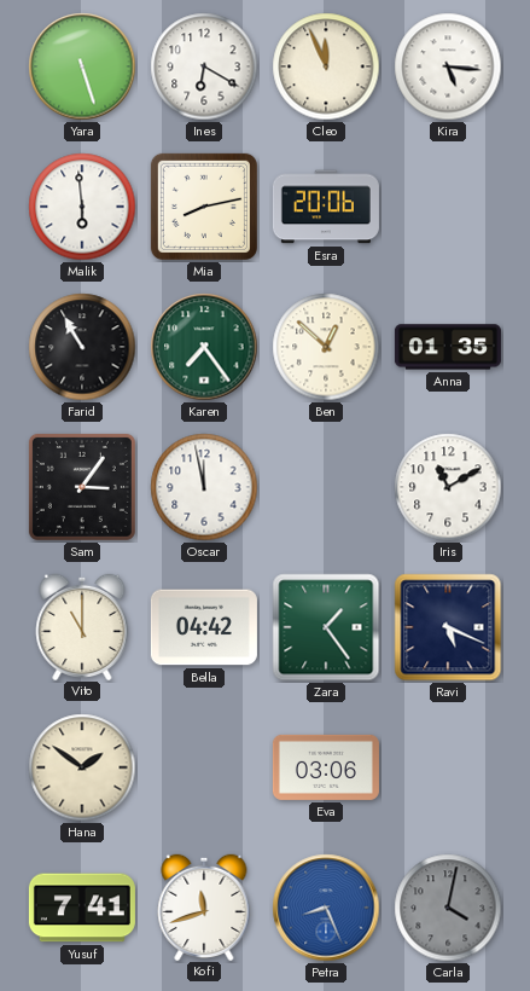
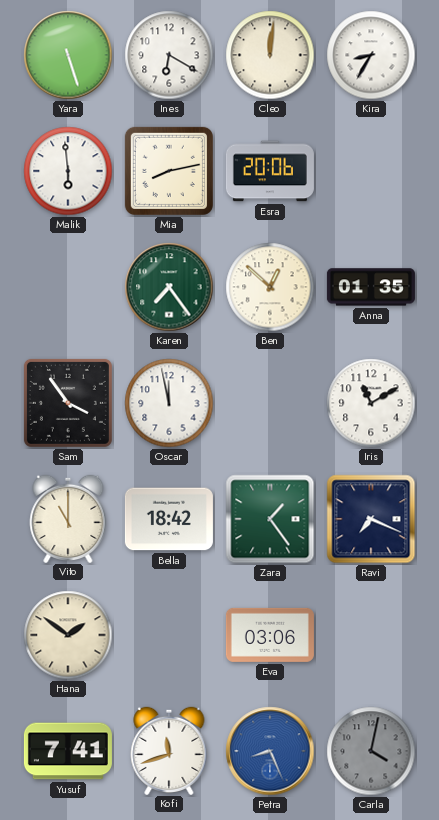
Cleo: 11:56 -> 12:01
Kira: 5:16 -> 8:35
Farid: 10:55 -> none
Sam: 3:06 -> 3:54
Bella: 04:42 -> 18:42
Ravi: 5:19 -> 7:19
